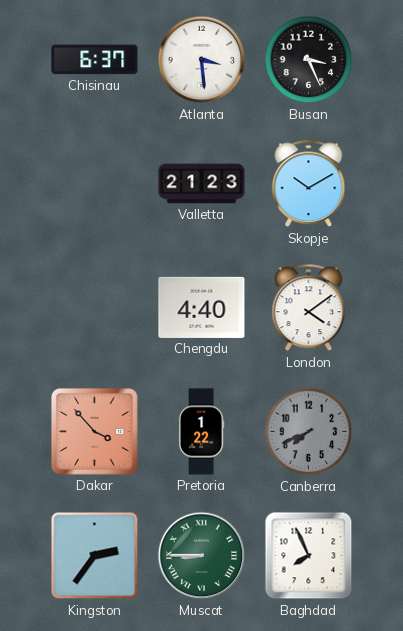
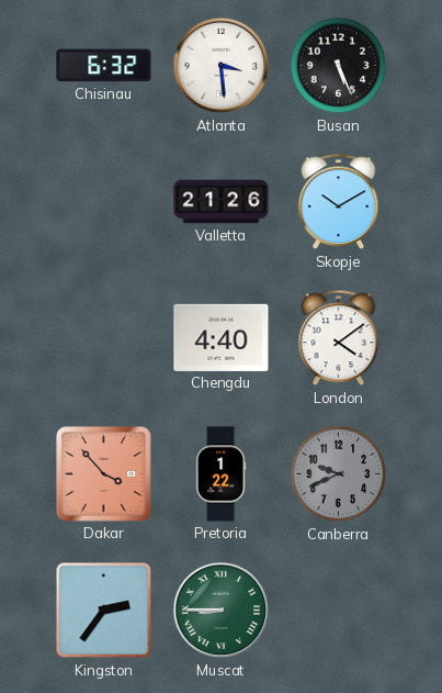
Chisinau: 6:37 -> 6:32
Busan: 3:26 -> 5:26
Valletta: 21:23 -> 21:26
Canberra: 7:41 -> 9:41
Baghdad: 7:56 -> none
